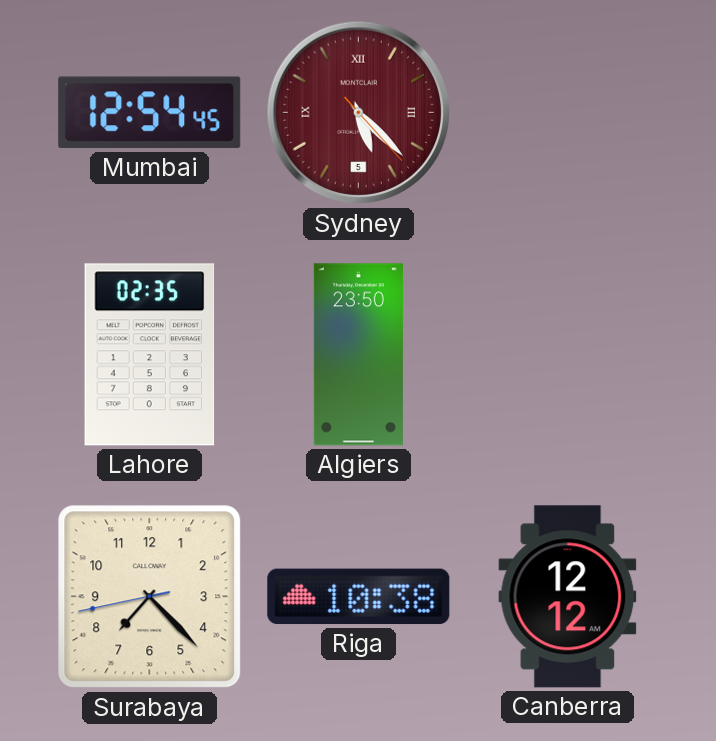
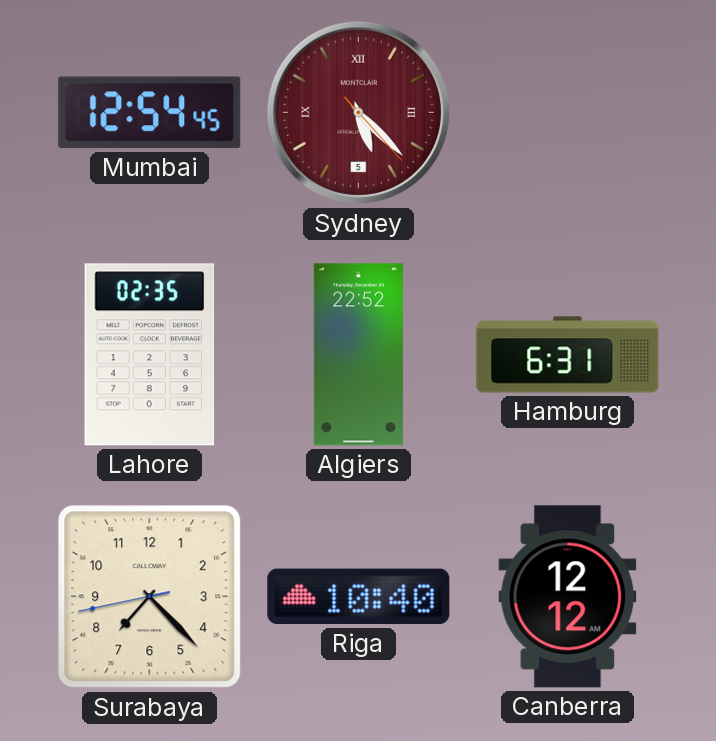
Algiers: 23:50 -> 22:52
Hamburg: none -> 6:31
Riga: 10:38 -> 10:40
